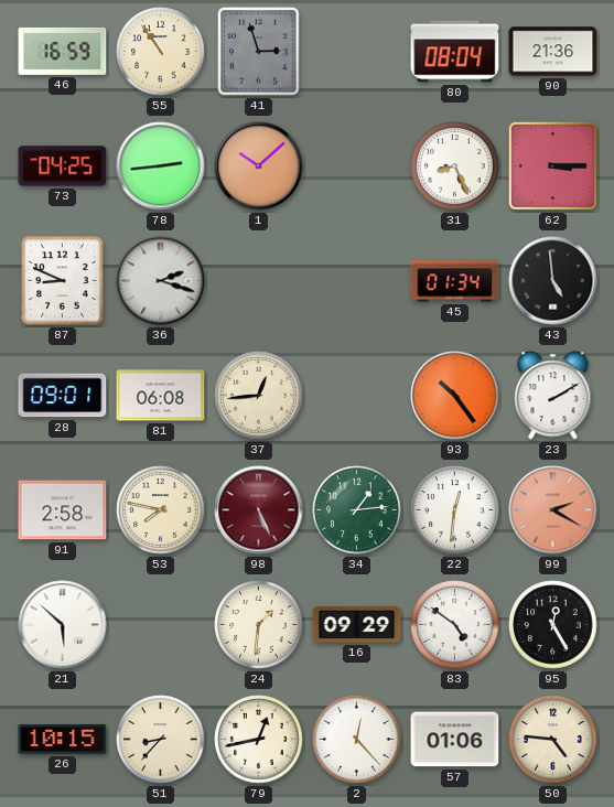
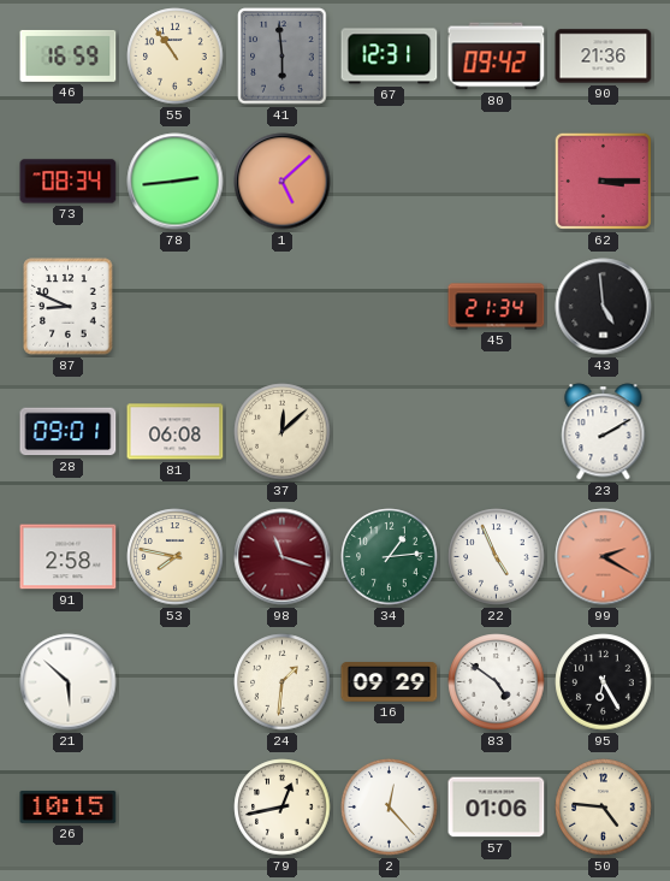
41: 2:57 -> 5:59
67: none -> 12:31
80: 08:04 -> 09:42
73: 04:25 -> 08:34
1: 10:08 -> 5:08
31: 8:26 -> none
36: 2:18 -> none
45: 01:34 -> 21:34
37: 12:44 -> 12:08
93: 10:24 -> none
98: 5:26 -> 11:18
22: 12:31 -> 4:56
95: 12:25 -> 6:25
51: 8:37 -> none
